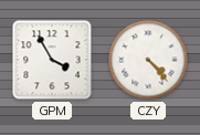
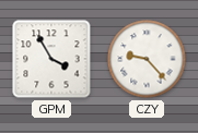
CZY: 4:23 -> 9:23
